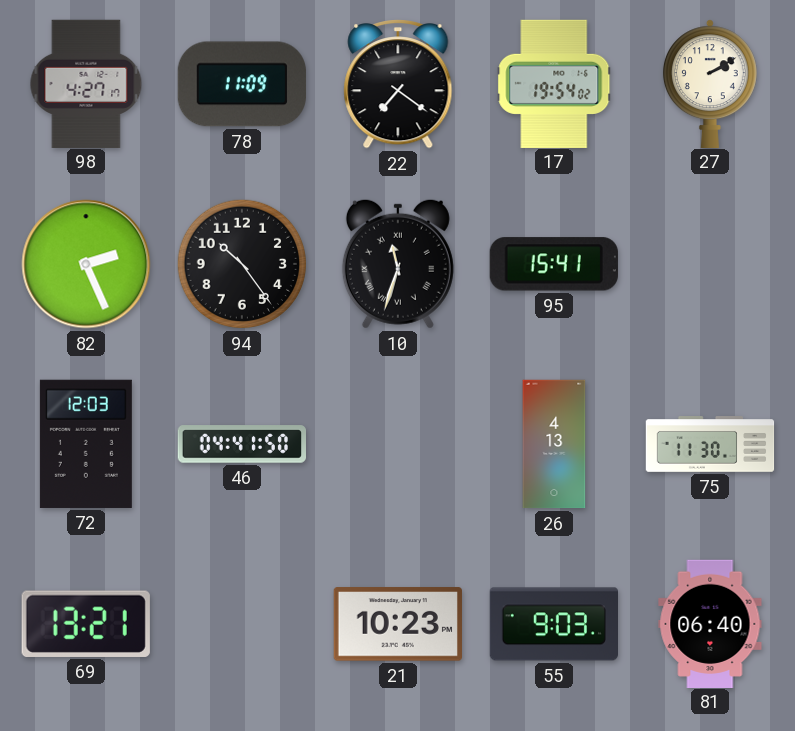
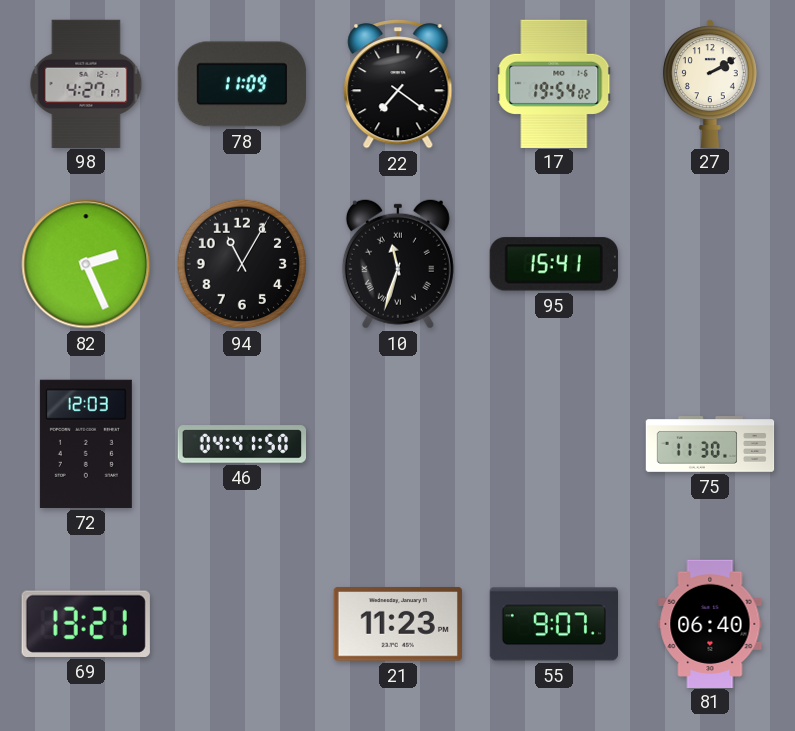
94: 10:24 -> 11:05
26: 4:13 -> none
21: 10:23 -> 11:23
55: 9:03 -> 9:07
